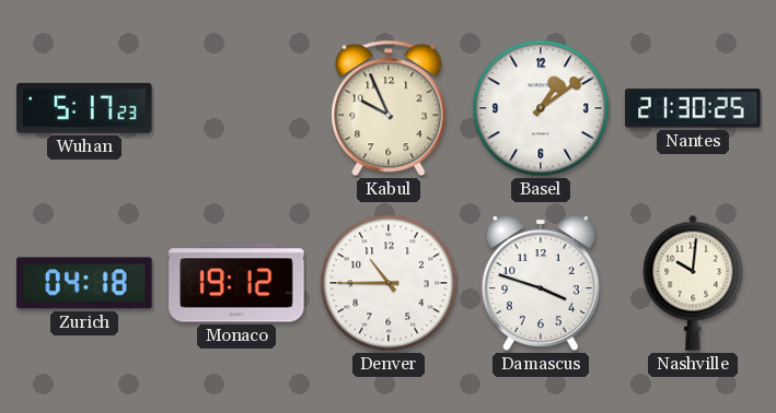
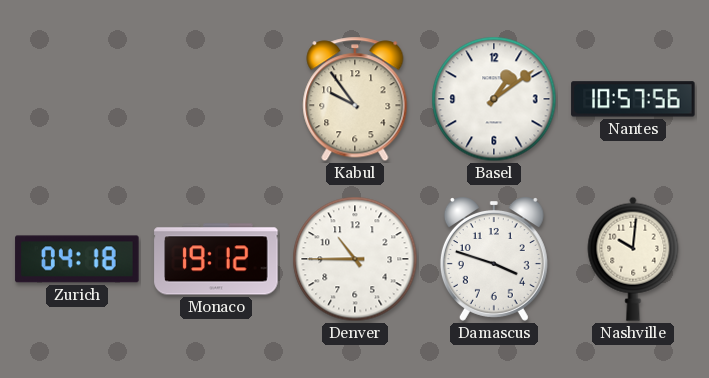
Wuhan: 5:17 -> none
Kabul: 9:56 -> 9:54
Nantes: 21:30 -> 10:57
